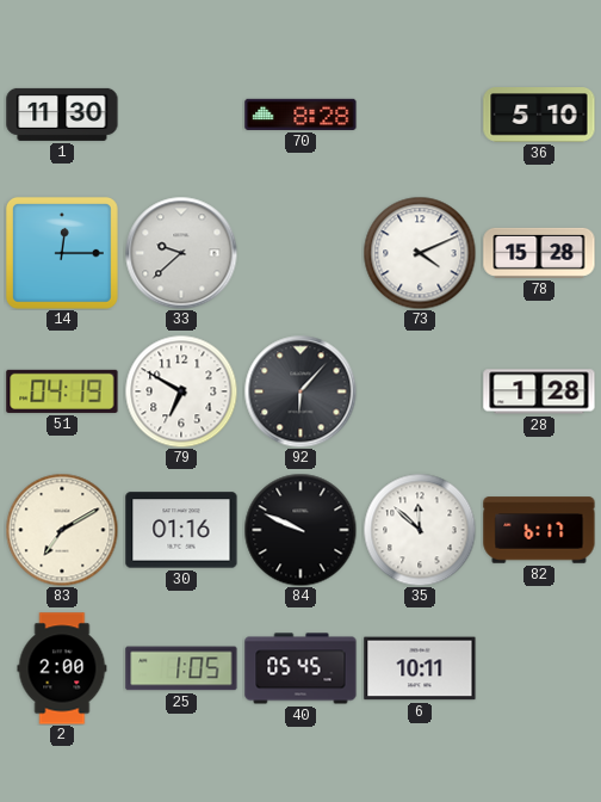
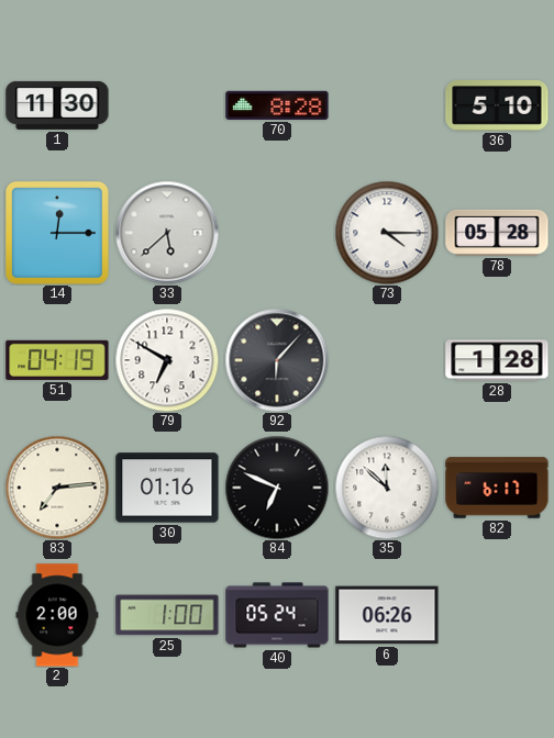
33: 9:38 -> 5:38
73: 4:11 -> 4:15
78: 15:28 -> 05:28
83: 7:10 -> 7:14
84: 9:49 -> 6:49
25: 1:05 -> 1:00
40: 05:45 -> 05:24
6: 10:11 -> 06:26
